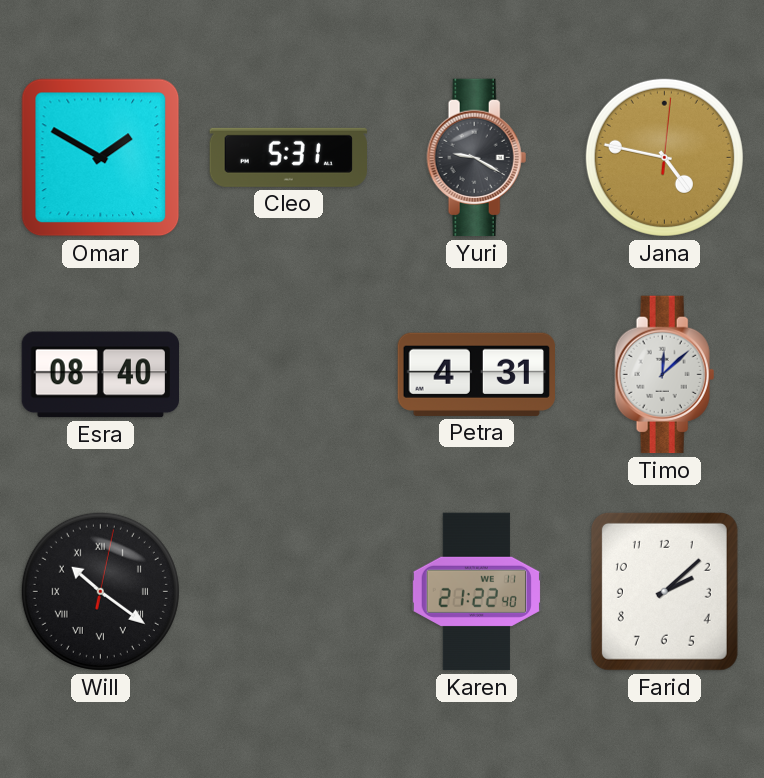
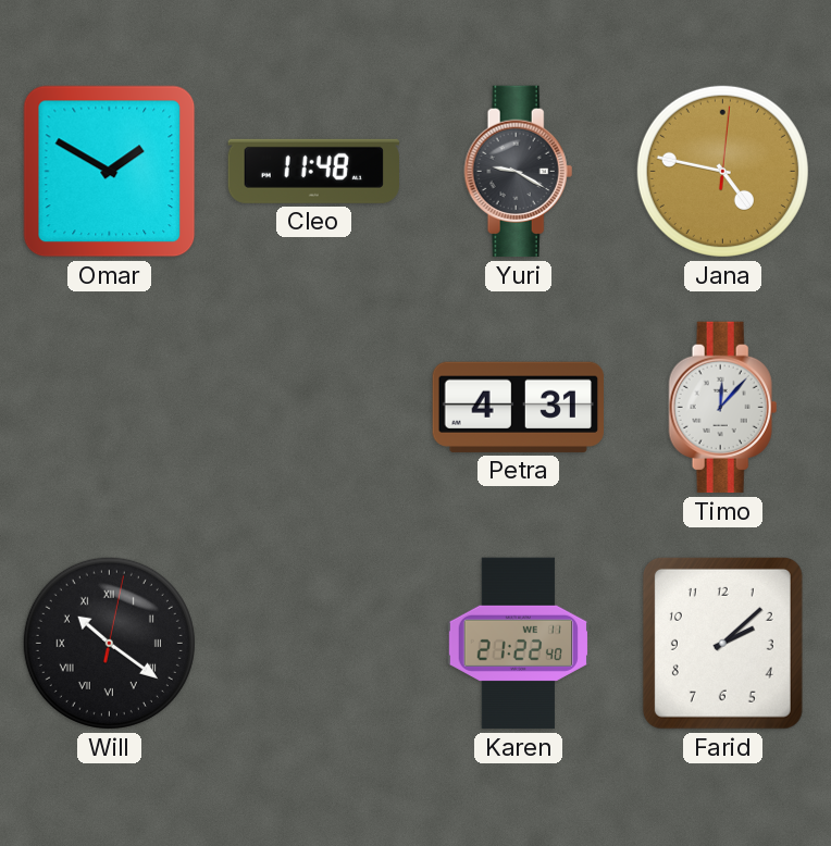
Cleo: 5:31 -> 11:48
Esra: 08:40 -> none
Timo: 12:08 -> 12:07
